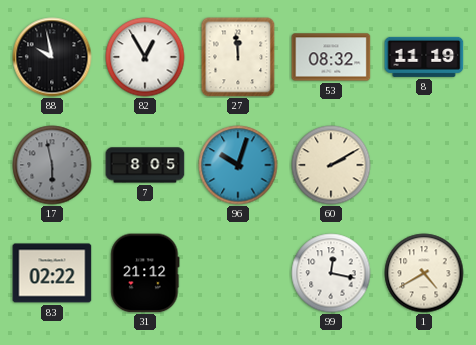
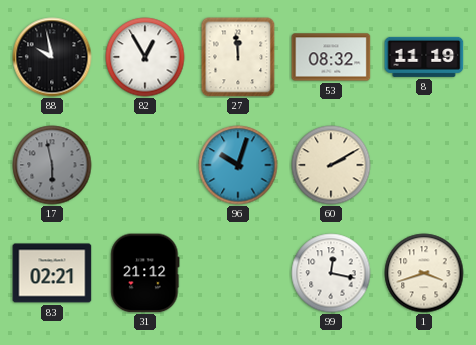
7: 8:05 -> none
83: 02:22 -> 02:21
1: 4:40 -> 3:42
